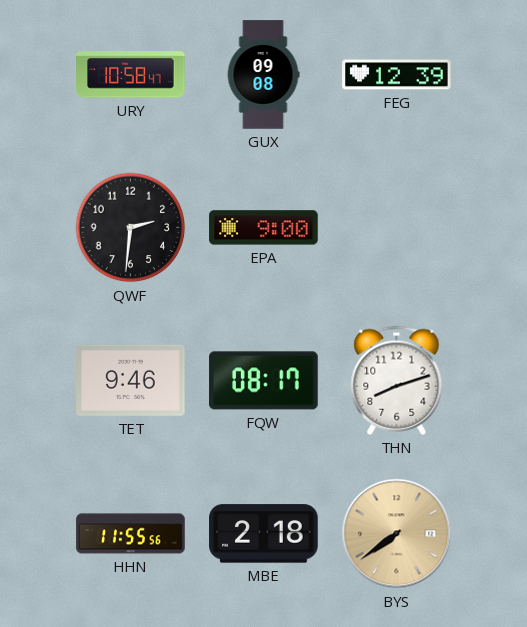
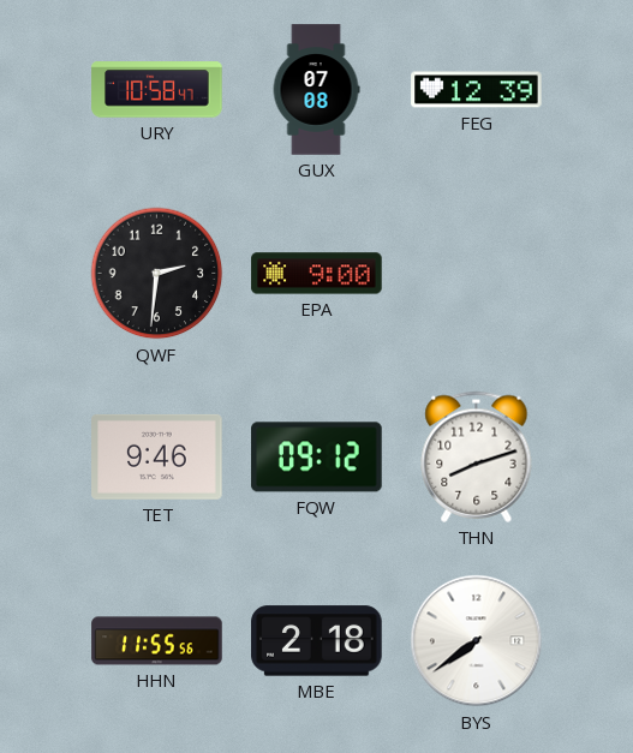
GUX: 09:08 -> 07:08
FQW: 08:17 -> 09:12
BYS dial: champagne -> white
